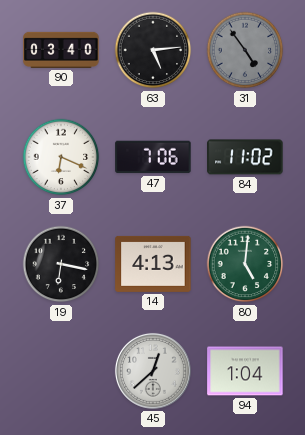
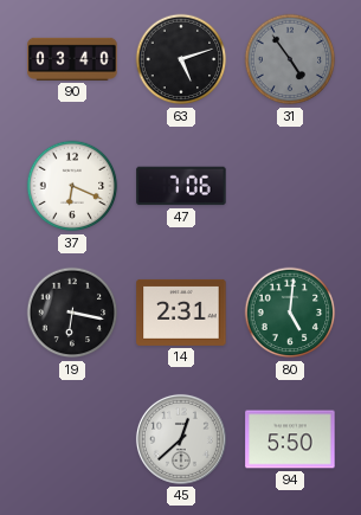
63: 5:14 -> 5:12
84: 11:02 -> none
14: 4:13 -> 2:31
94: 1:04 -> 5:50
